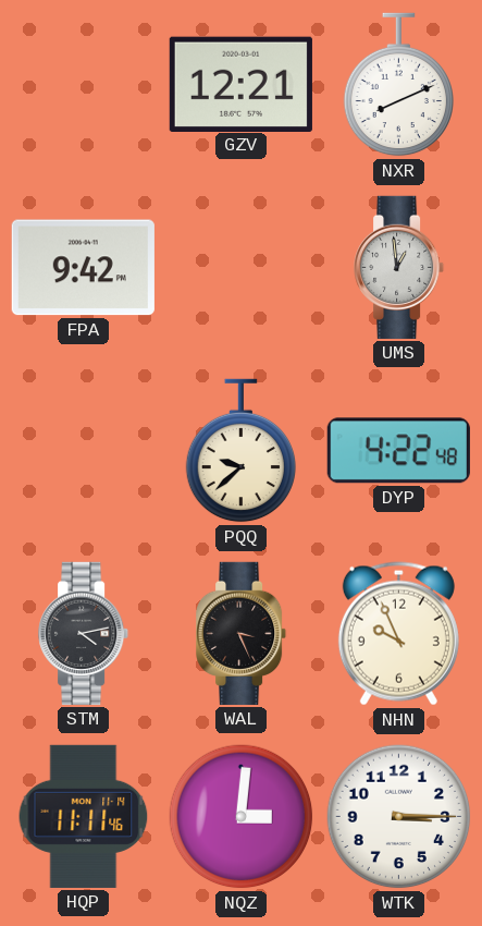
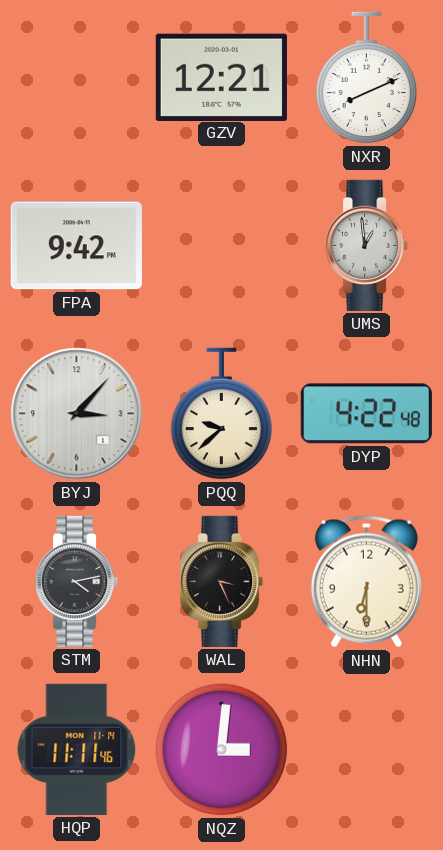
BYJ: none -> 3:07
NHN: 9:56 -> 6:30
WTK: 3:15 -> none
